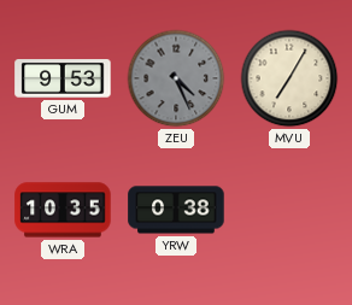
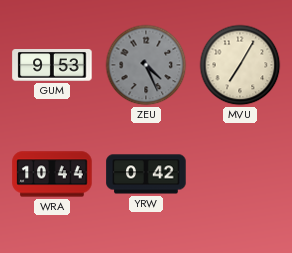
WRA: 10:35 -> 10:44
YRW: 0:38 -> 0:42
